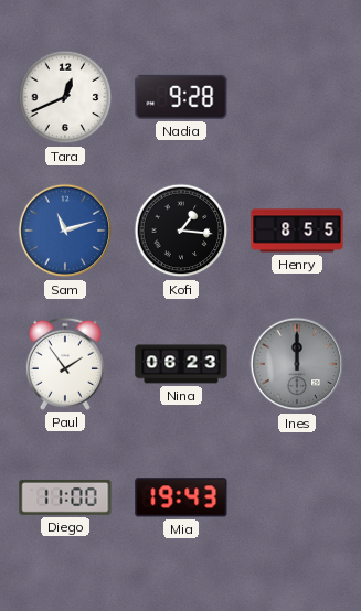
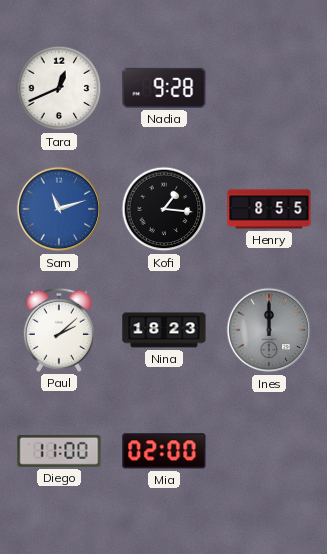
Paul: 1:54 -> 2:08
Nina: 06:23 -> 18:23
Mia: 19:43 -> 02:00
